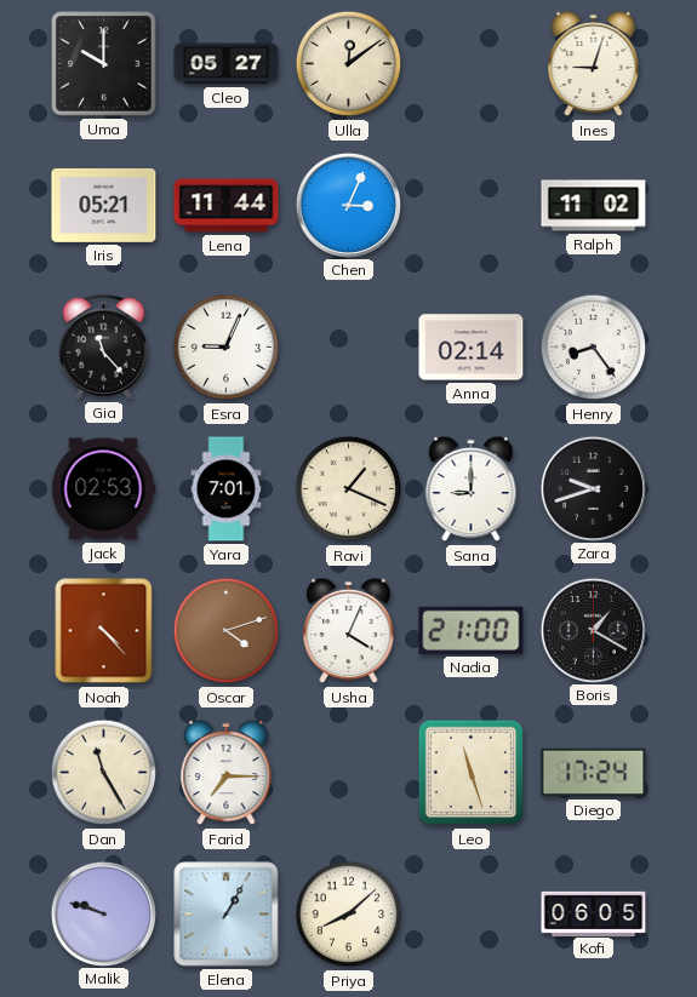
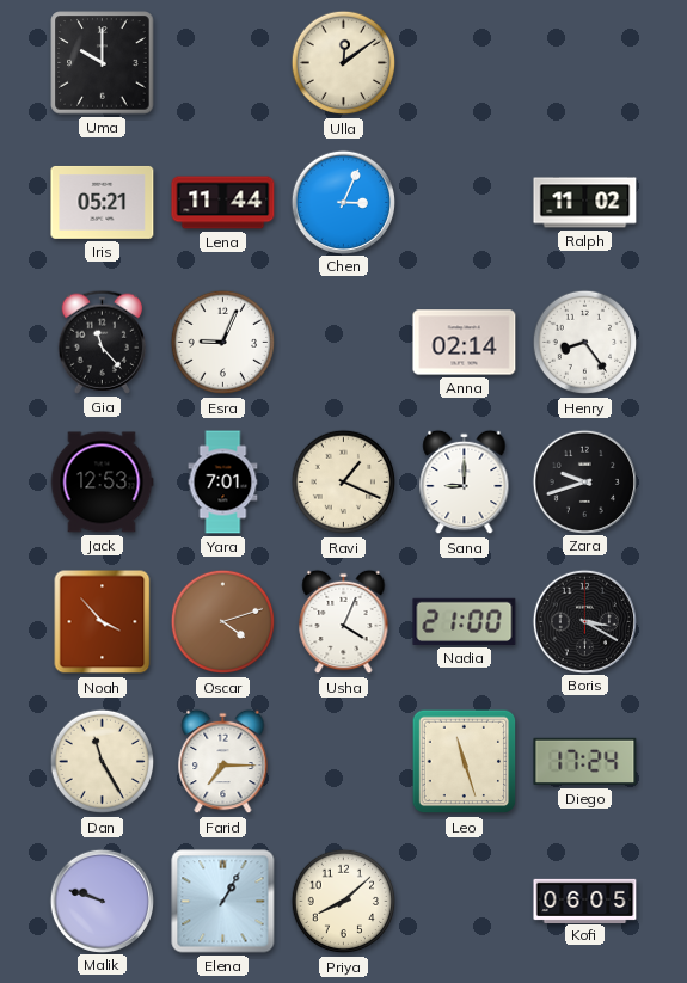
Cleo: 05:27 -> none
Ines: 9:03 -> none
Jack: 02:53 -> 12:53
Noah: 4:23 -> 3:53
Boris: 1:20 -> 3:20
